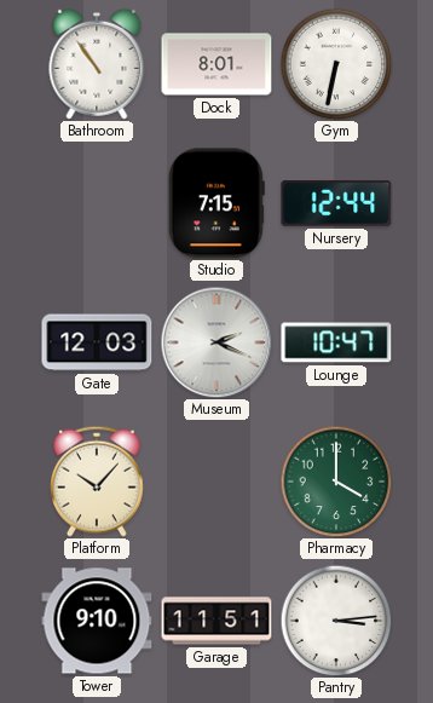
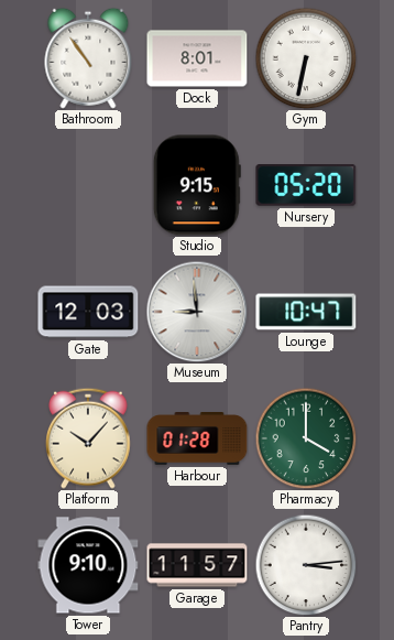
Studio: 7:15 -> 9:15
Nursery: 12:44 -> 05:20
Museum: 2:19 -> 8:59
Harbour: none -> 01:28
Garage: 11:51 -> 11:57
